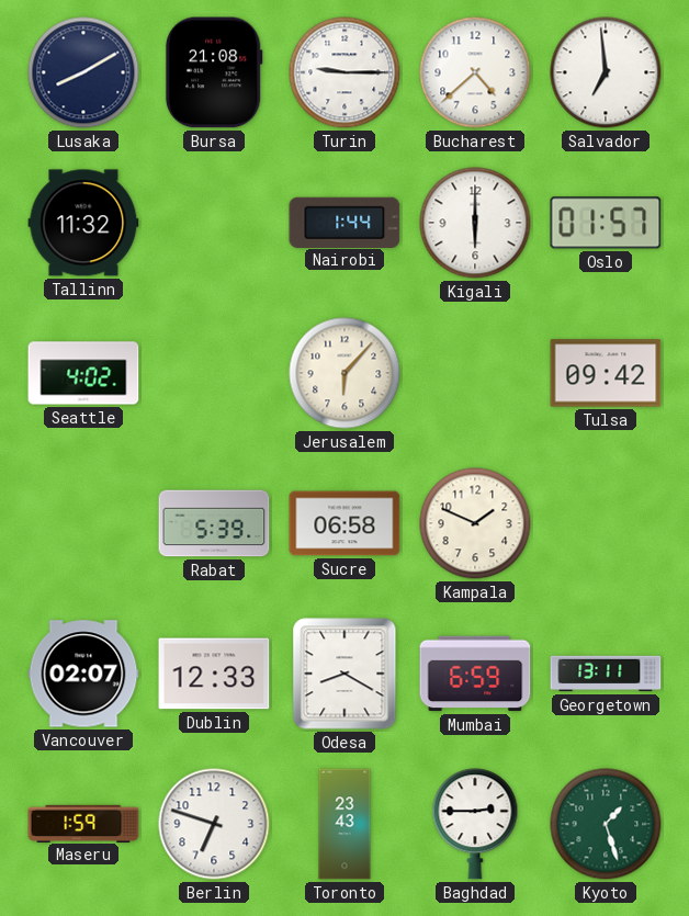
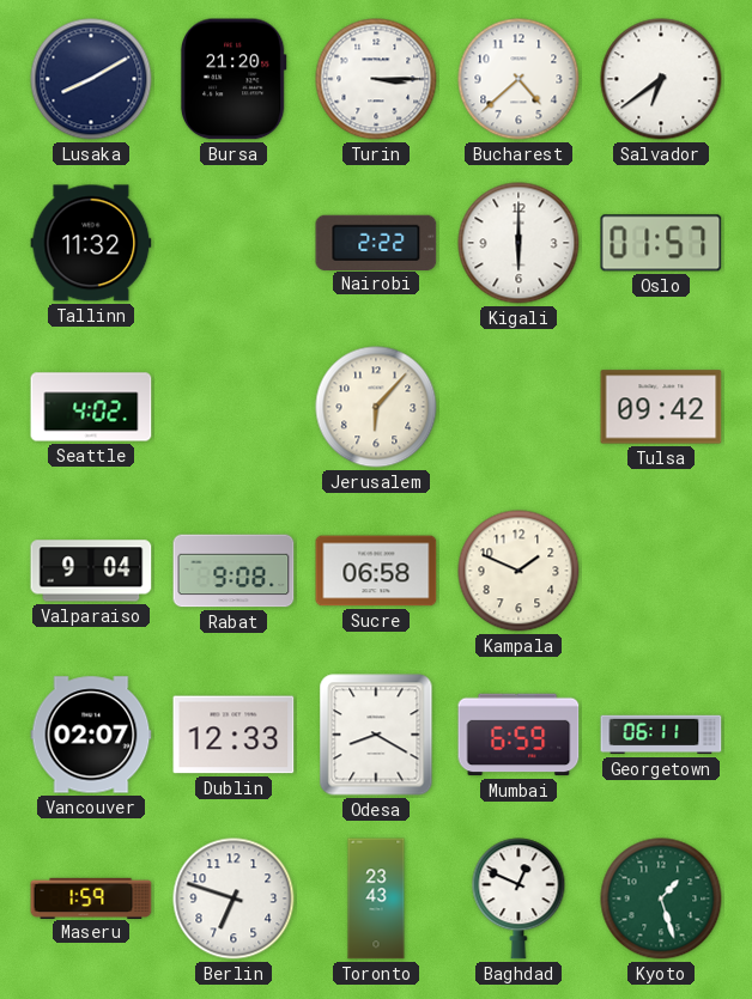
Bursa: 21:08 -> 21:20
Turin: 9:15 -> 3:15
Salvador: 6:59 -> 6:39
Nairobi: 1:44 -> 2:22
Valparaiso: none -> 9:04
Rabat: 5:39 -> 9:08
Georgetown: 13:11 -> 06:11
Baghdad: 2:45 -> 12:49
